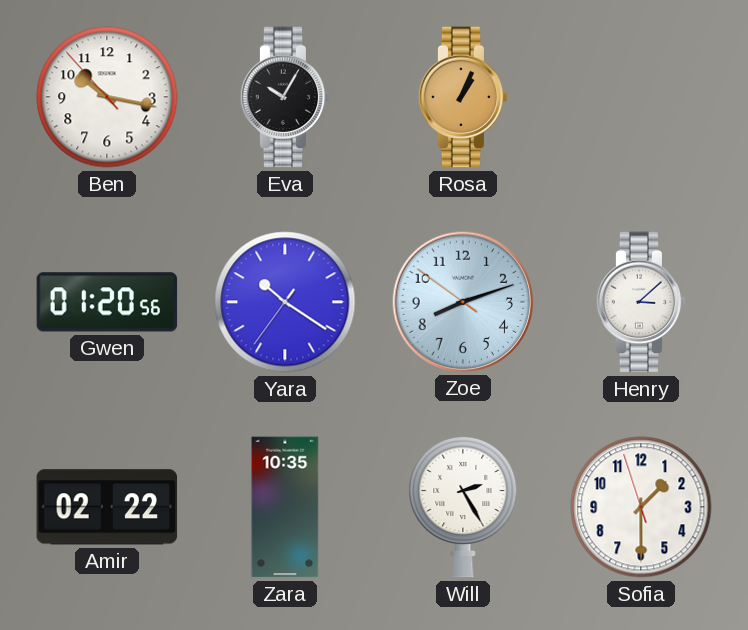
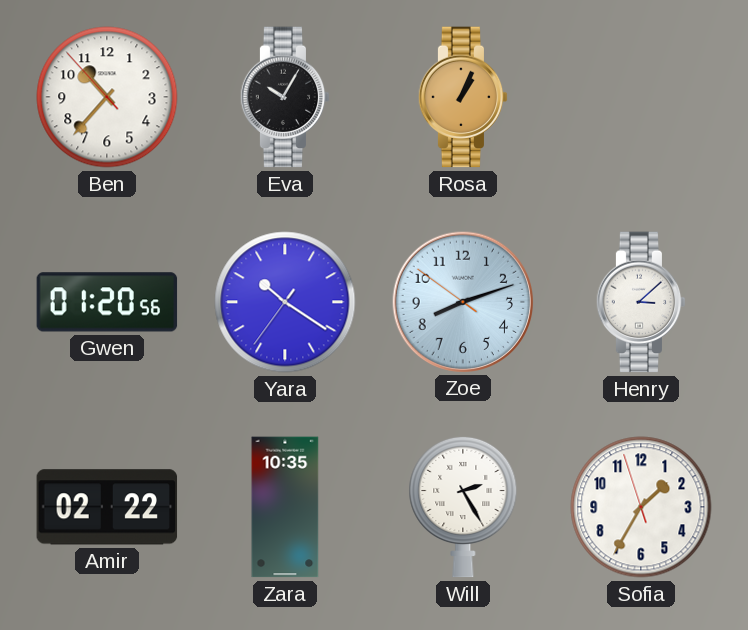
Ben: 10:16 -> 10:36
Sofia: 1:29 -> 1:34
